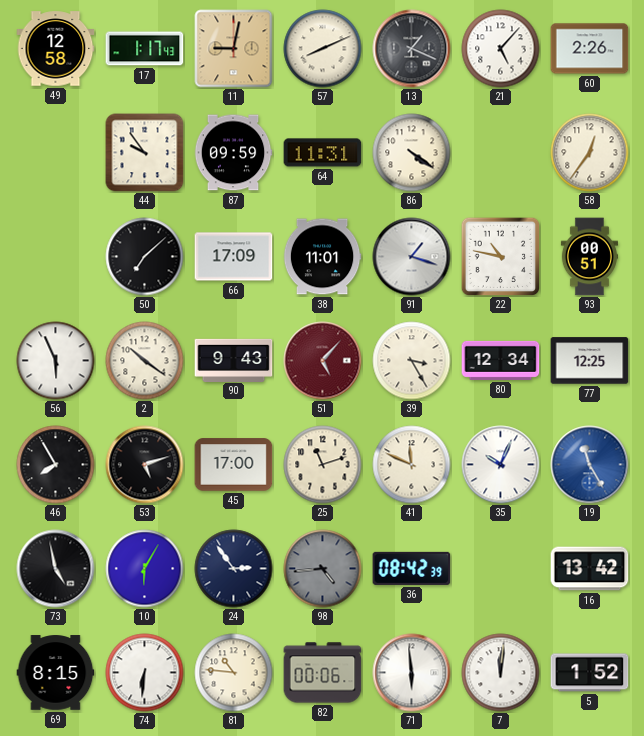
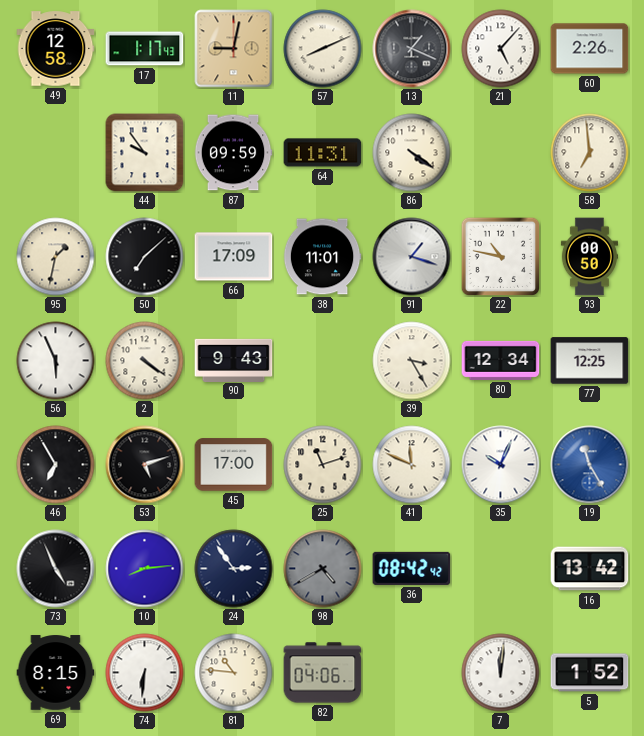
58: 12:36 -> 6:59
95: none -> 1:32
93: 00:51 -> 00:50
2: 10:21 -> 4:21
51: 5:07 -> none
46: 7:55 -> 6:55
73: 4:58 -> 4:56
10: 6:05 -> 8:14
98: 4:44 -> 4:40
36: 08:42:39 -> 08:42:42
82: 00:06 -> 04:06
71: 5:59 -> none
